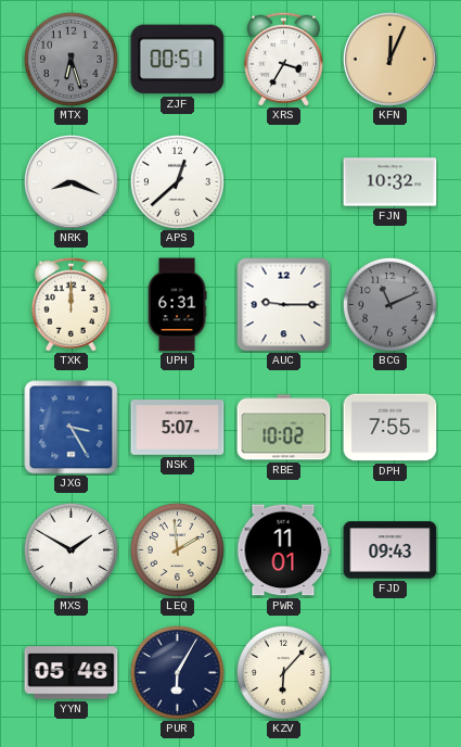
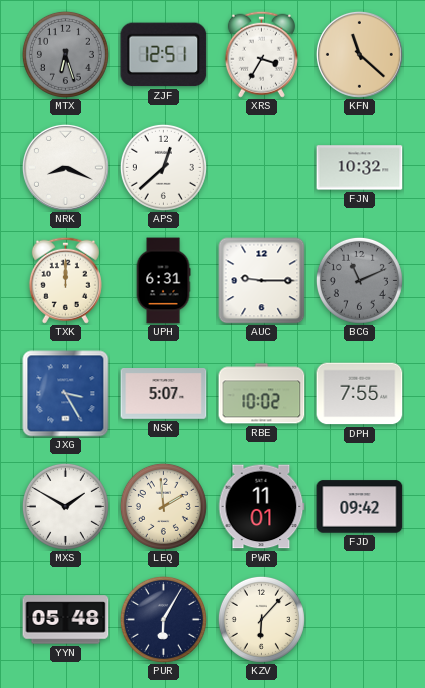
ZJF: 00:51 -> 12:51
KFN: 12:04 -> 11:22
FJD: 09:43 -> 09:42
